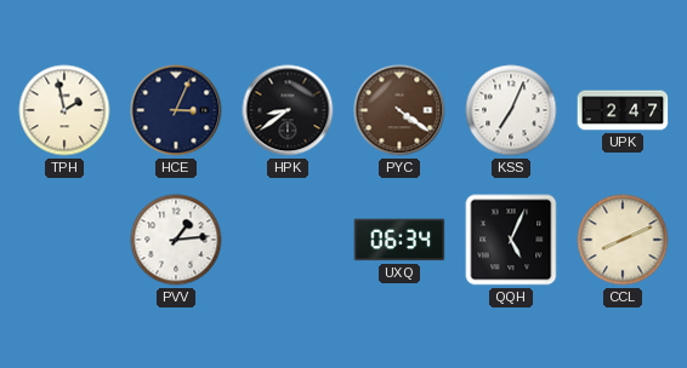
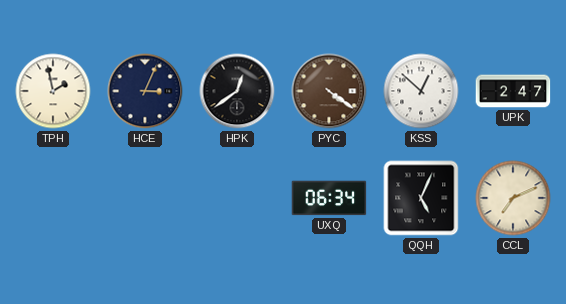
HPK: 8:39 -> 12:39
KSS: 7:04 -> 12:52
PVV: 1:14 -> none
CCL: 8:11 -> 7:11
